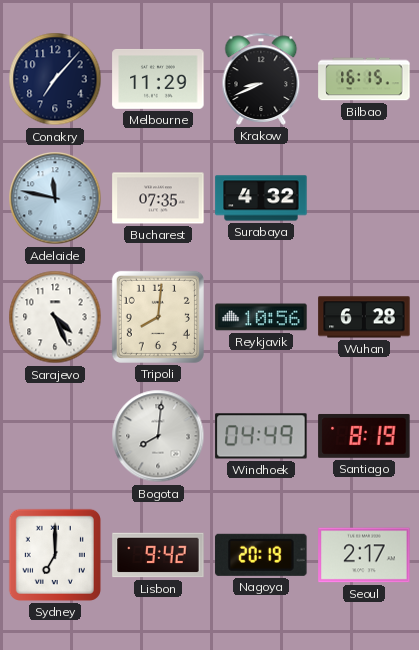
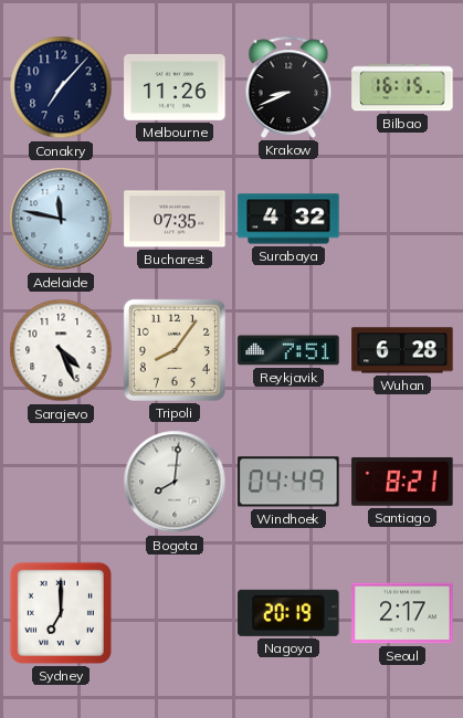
Melbourne: 11:29 -> 11:26
Tripoli: 8:01 -> 8:06
Reykjavik: 10:56 -> 7:51
Santiago: 8:19 -> 8:21
Lisbon: 9:42 -> none
